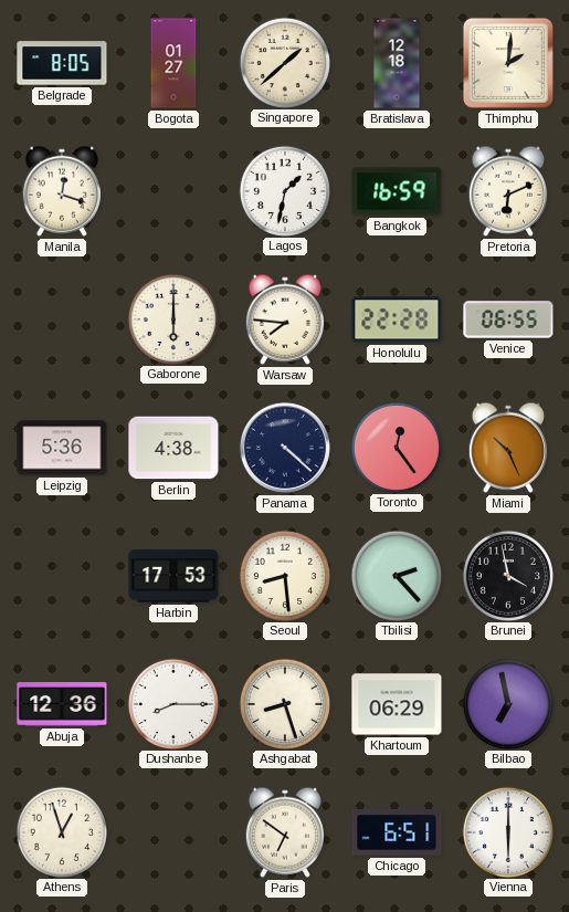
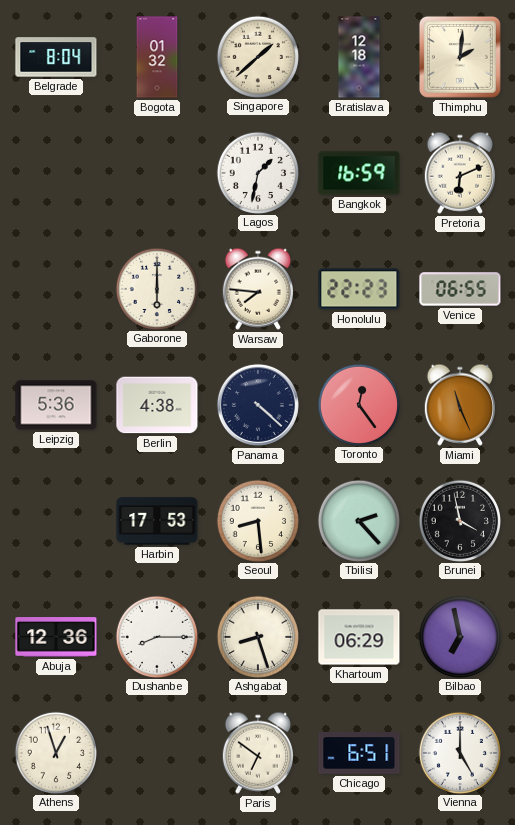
Belgrade: 8:05 -> 8:04
Bogota: 01:27 -> 01:32
Manila: 12:18 -> none
Honolulu: 22:28 -> 22:23
Miami: 10:26 -> 11:26
Vienna: 6:00 -> 5:00
